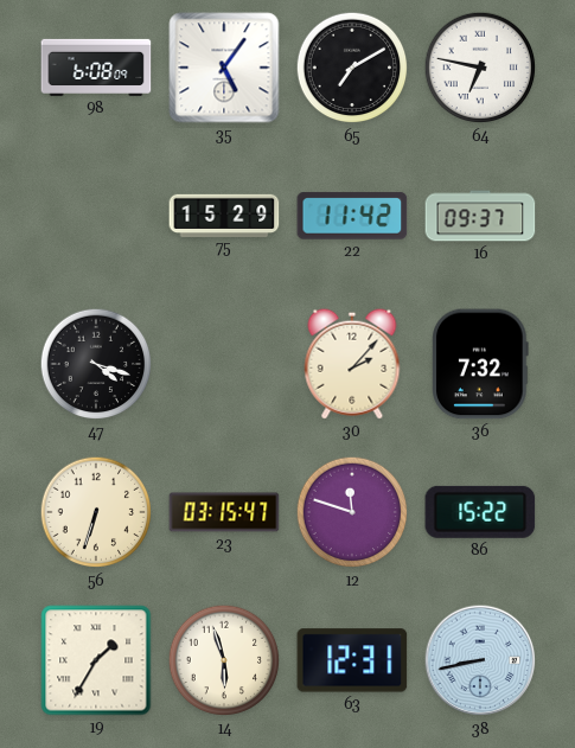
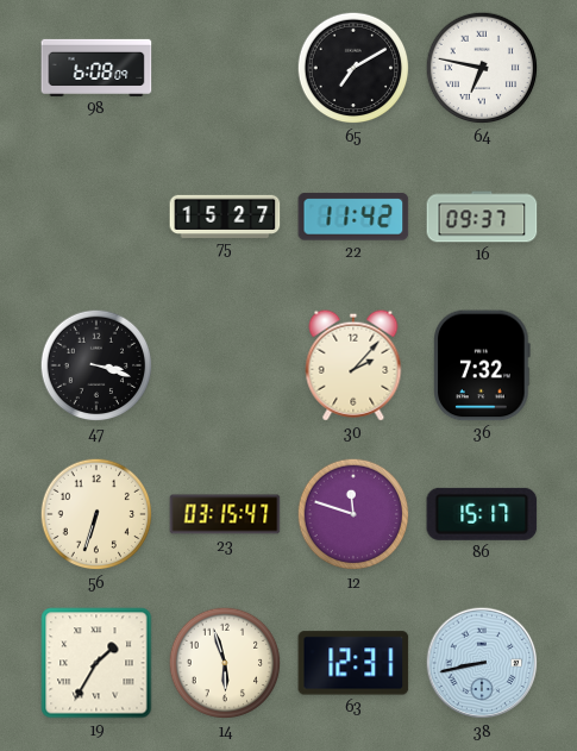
35: 5:06 -> none
75: 15:29 -> 15:27
47: 4:18 -> 3:18
86: 15:22 -> 15:17
